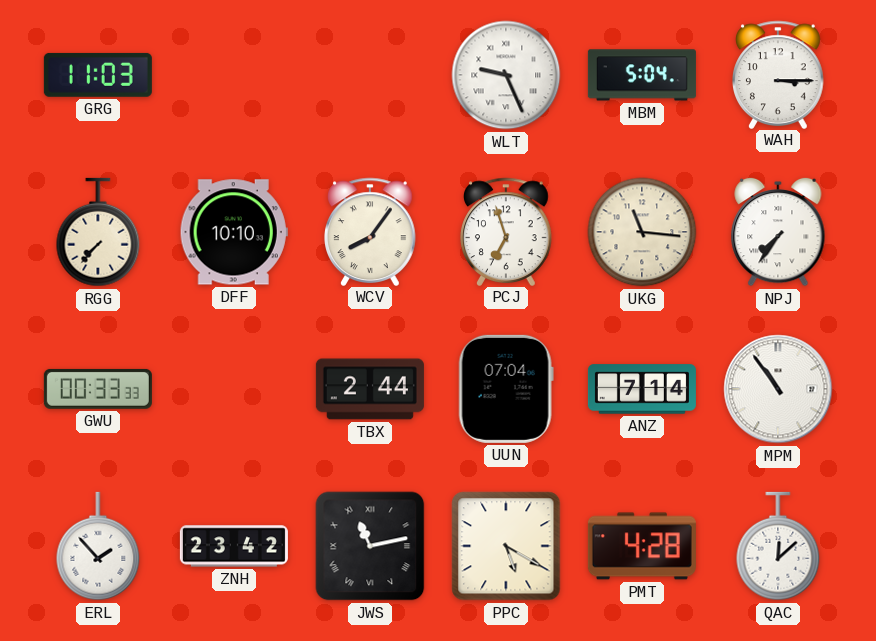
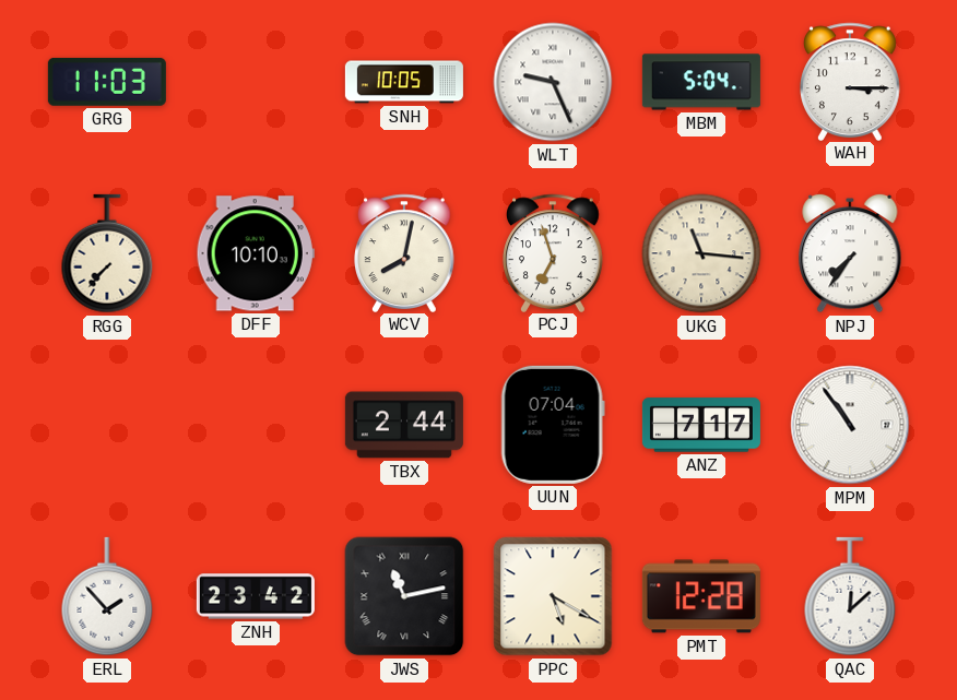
SNH: none -> 10:05
WCV: 8:06 -> 8:02
GWU: 00:33 -> none
ANZ: 7:14 -> 7:17
PMT: 4:28 -> 12:28
